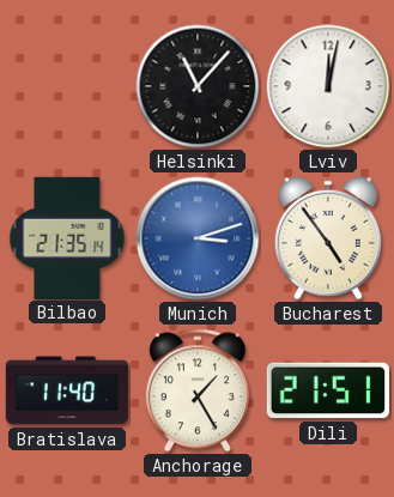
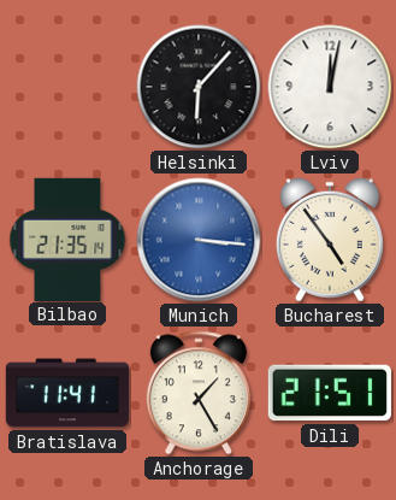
Helsinki: 11:07 -> 6:07
Munich: 3:12 -> 3:16
Bratislava: 11:40 -> 11:41
